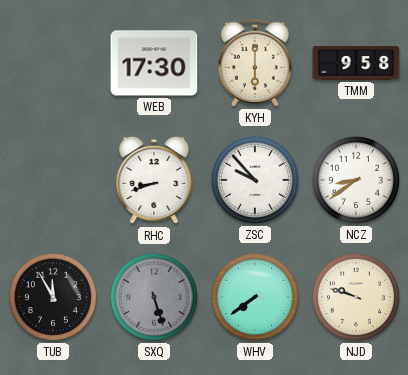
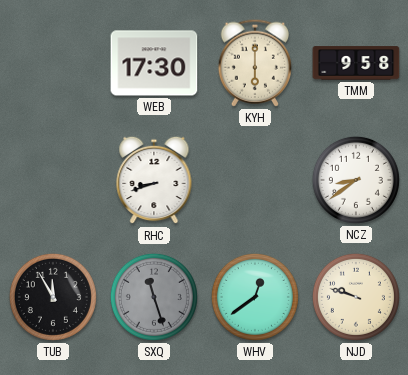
ZSC: 9:53 -> none
SXQ: 5:27 -> 11:27
WHV: 7:39 -> 12:39
